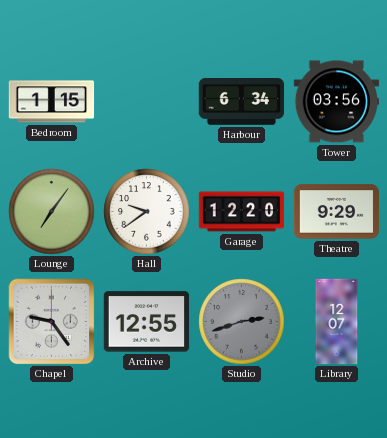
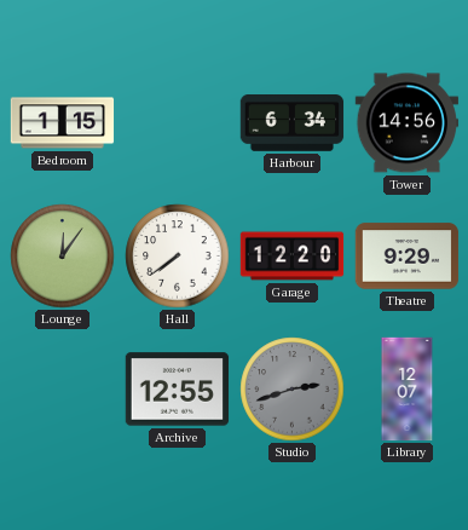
Tower: 03:56 -> 14:56
Lounge: 7:06 -> 12:06
Hall: 9:39 -> 7:39
Chapel: 9:24 -> none
